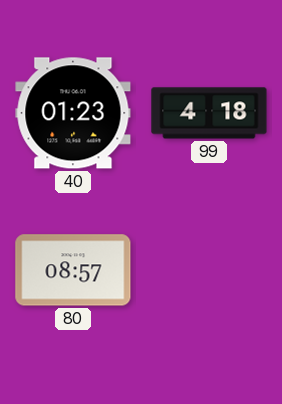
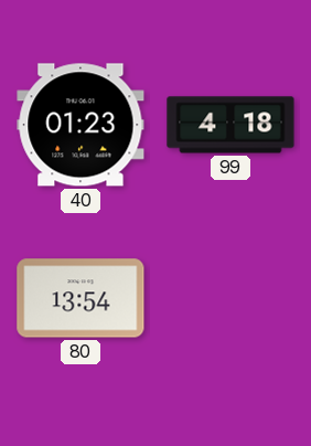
80: 08:57 -> 13:54
